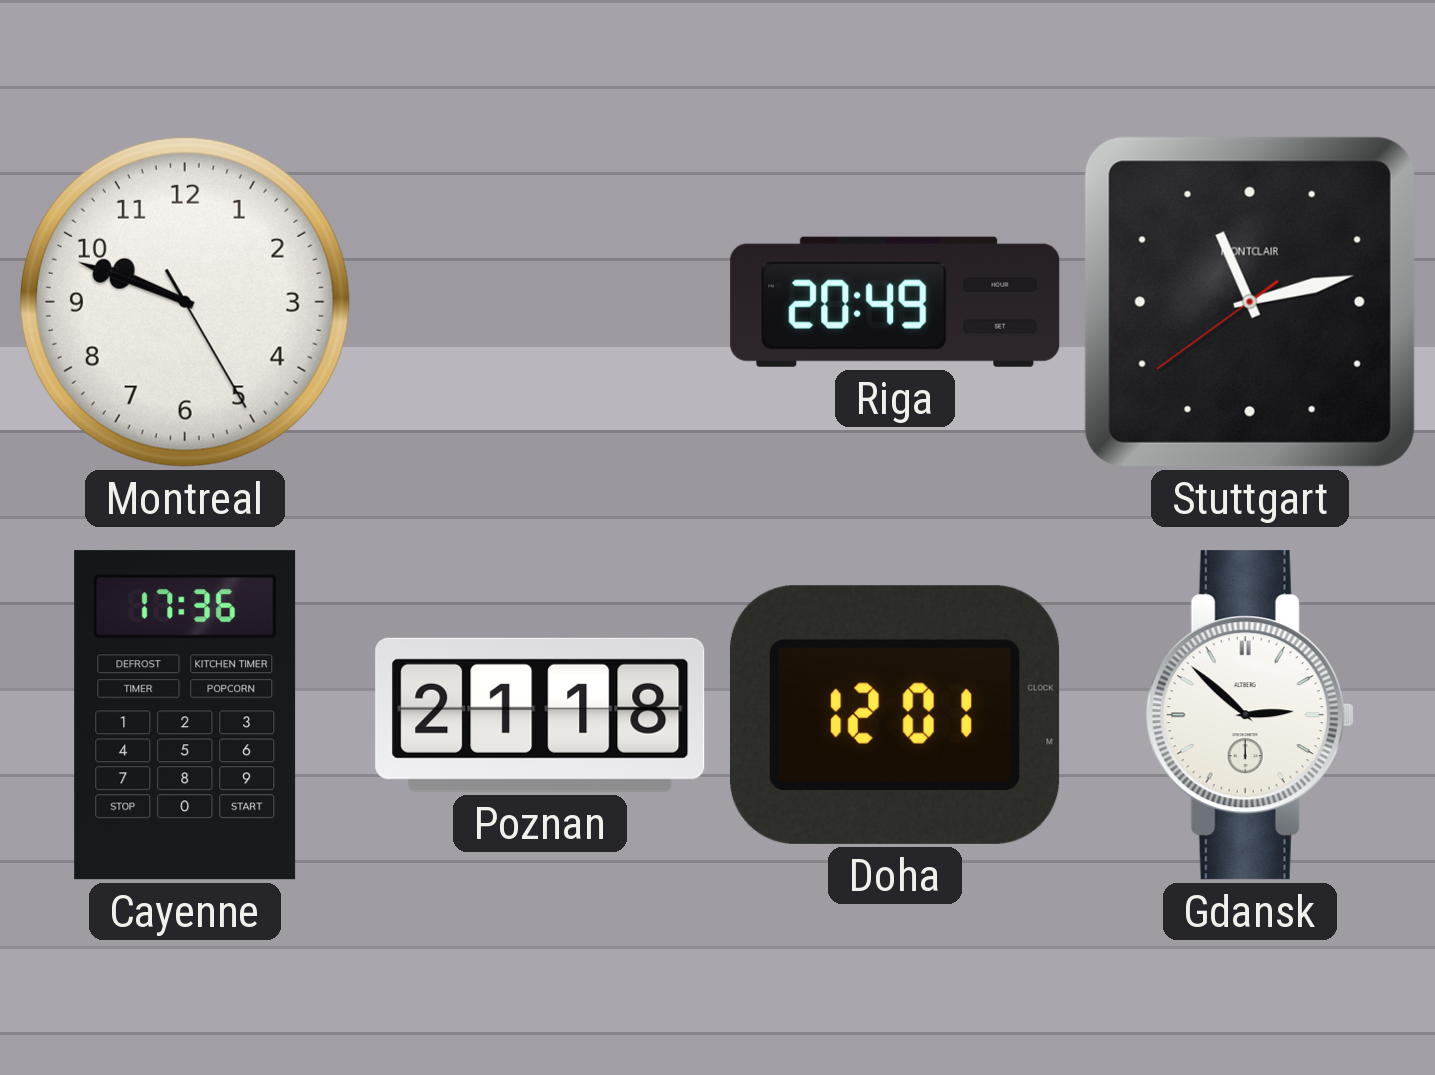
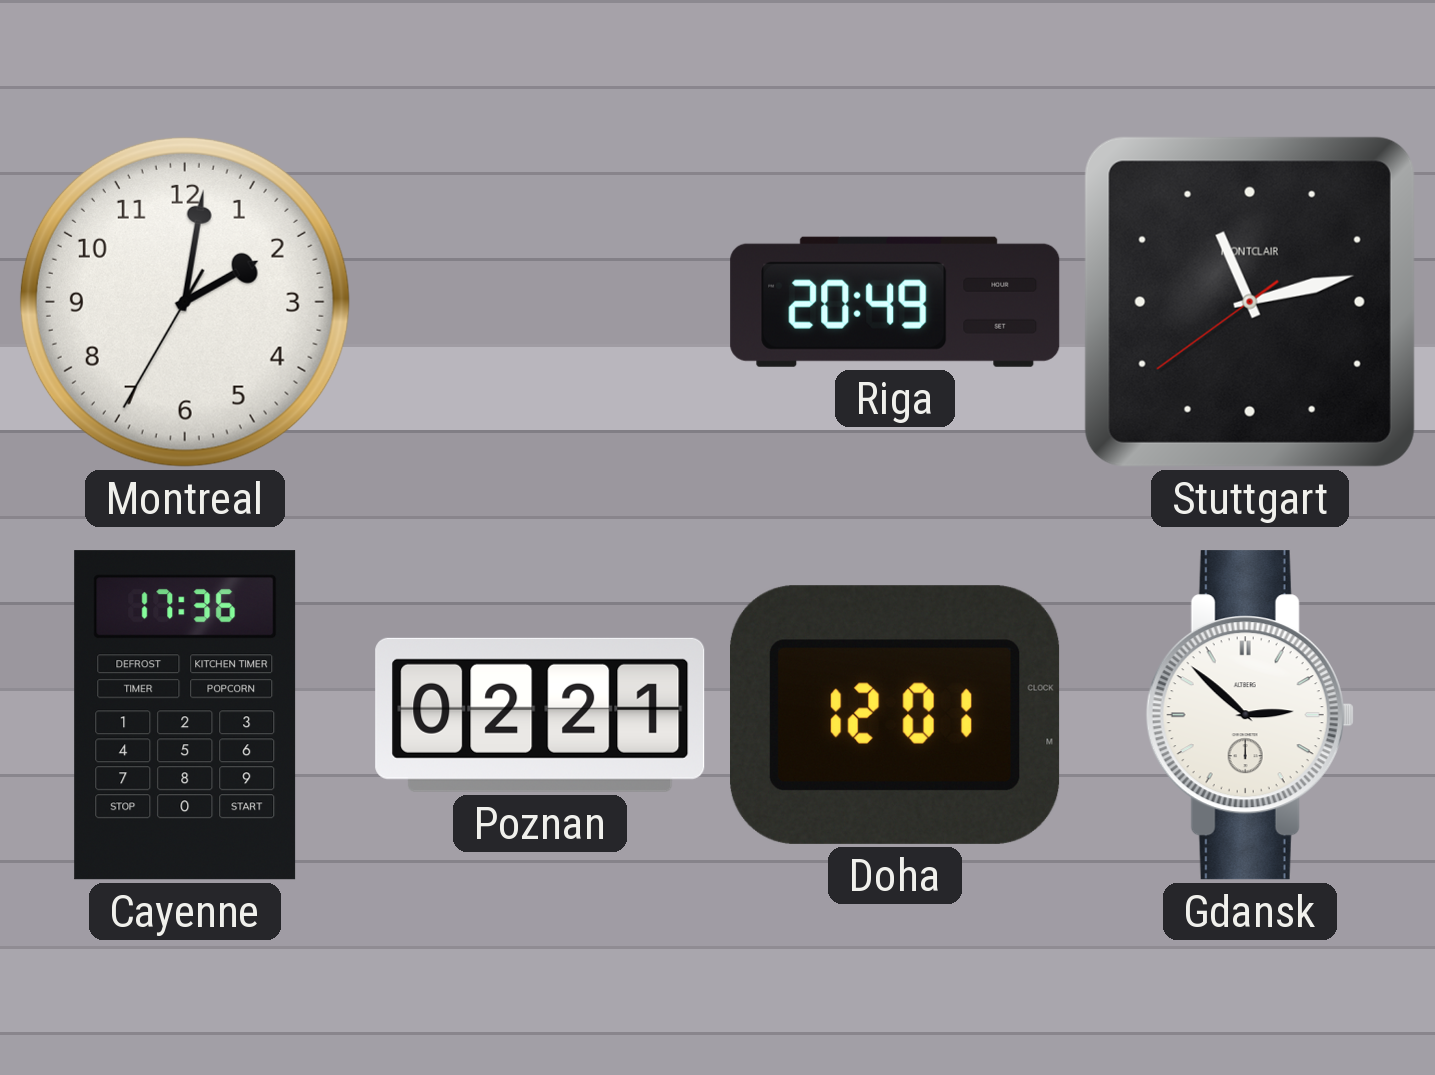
Montreal: 9:48 -> 2:01
Poznan: 21:18 -> 02:21
